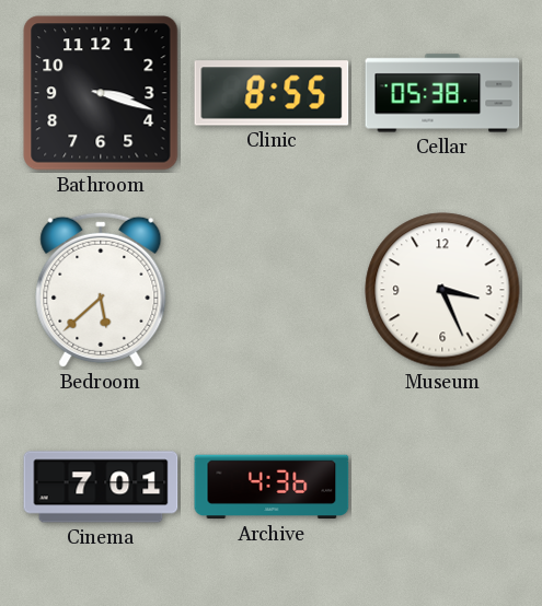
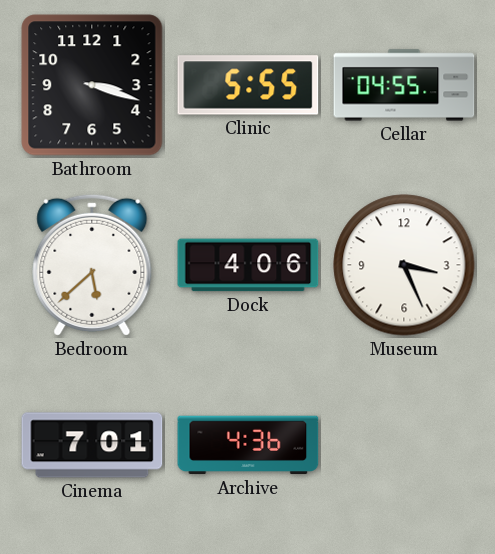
Clinic: 8:55 -> 5:55
Cellar: 05:38 -> 04:55
Dock: none -> 4:06
